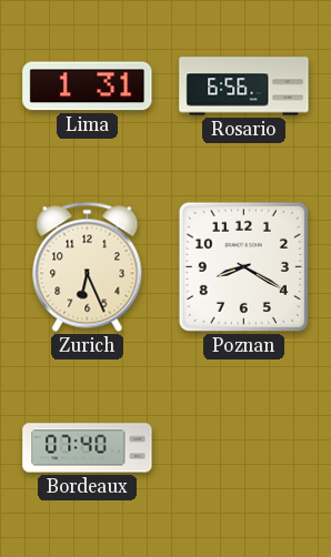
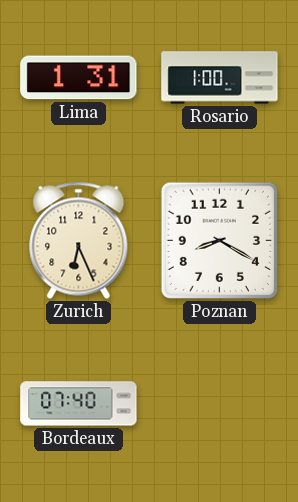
Rosario: 6:56 -> 1:00
